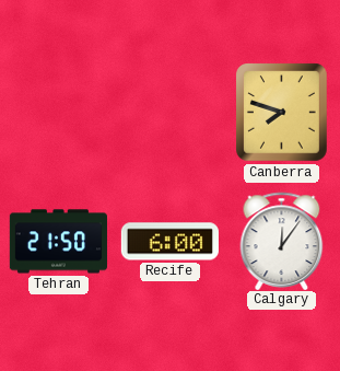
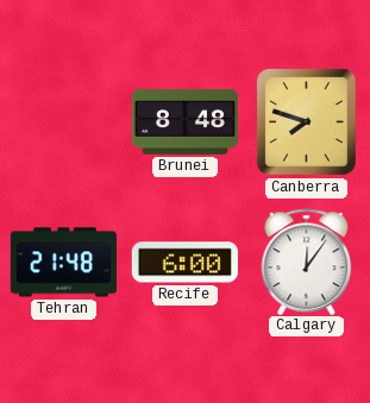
Brunei: none -> 8:48
Tehran: 21:50 -> 21:48
